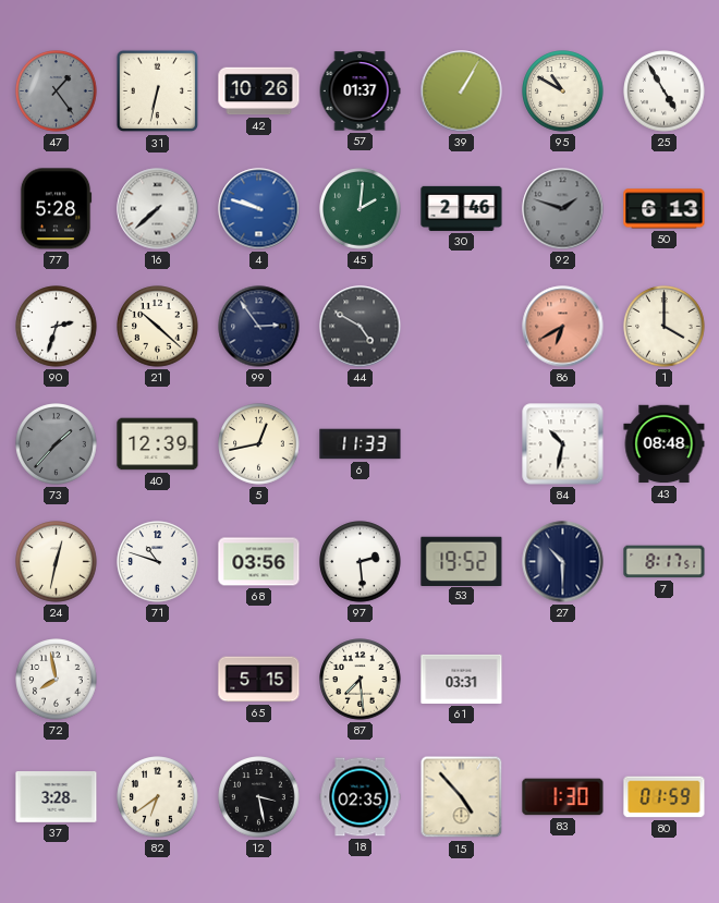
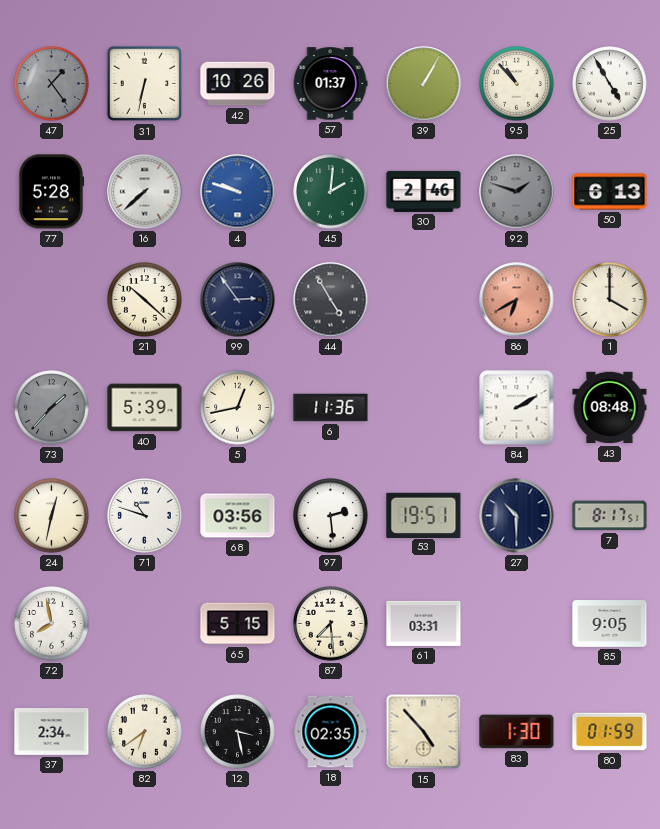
95: 10:50 -> 10:53
90: 2:33 -> none
44: 4:50 -> 4:55
40: 12:39 -> 5:39
6: 11:33 -> 11:36
84: 10:32 -> 2:10
53: 19:52 -> 19:51
85: none -> 9:05
37: 3:28 -> 2:34
